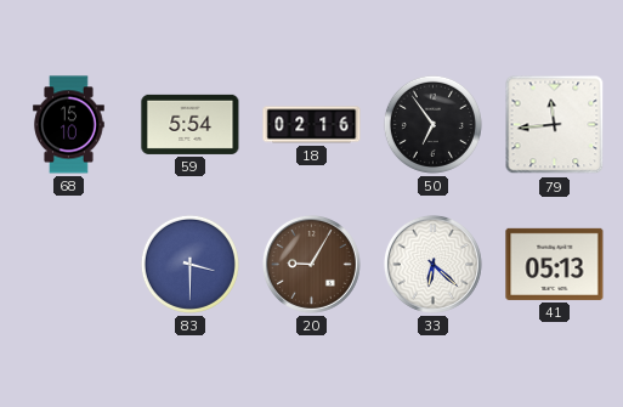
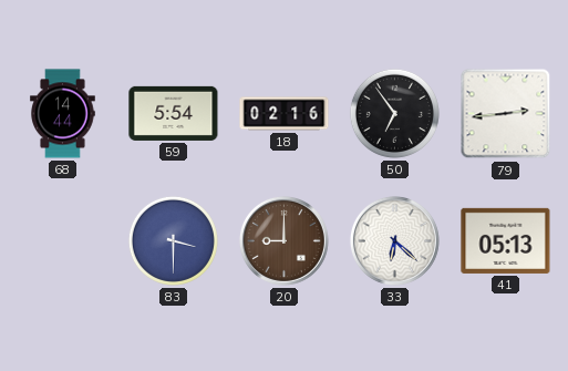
68: 15:10 -> 14:44
79: 11:44 -> 2:44
20: 9:05 -> 9:00
